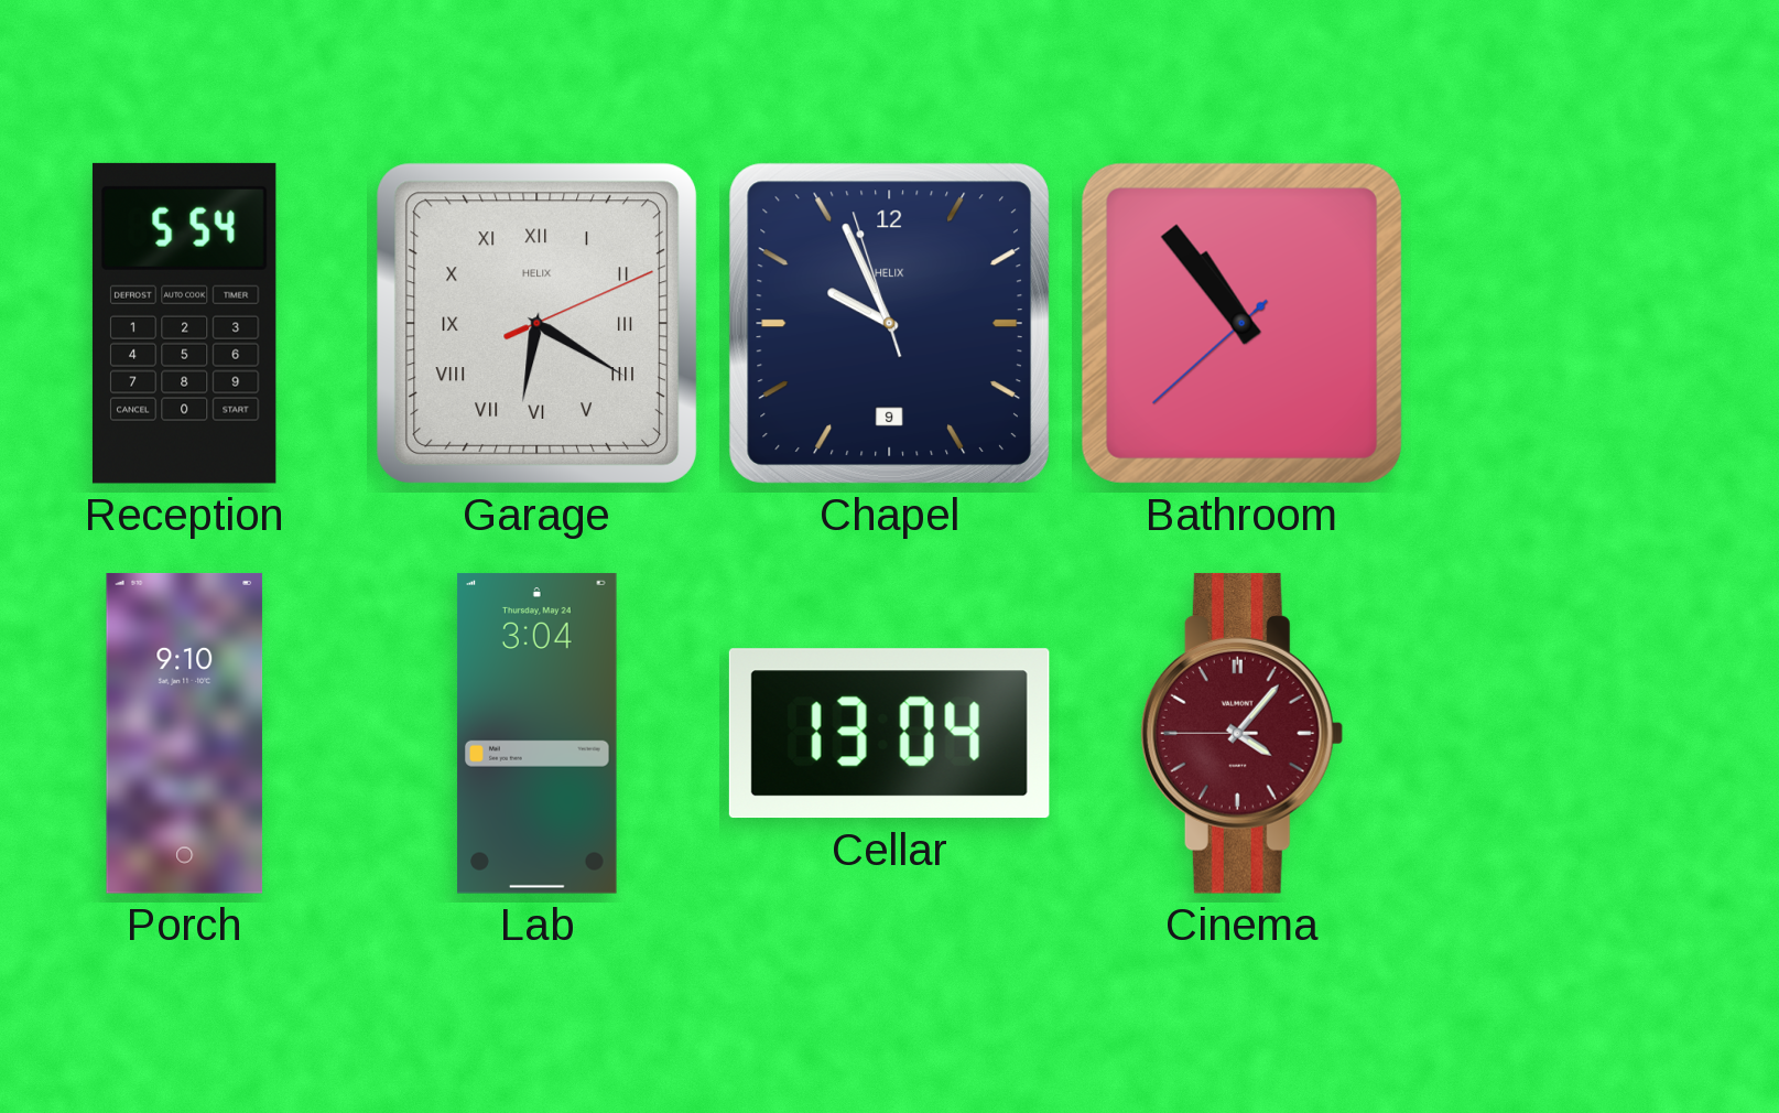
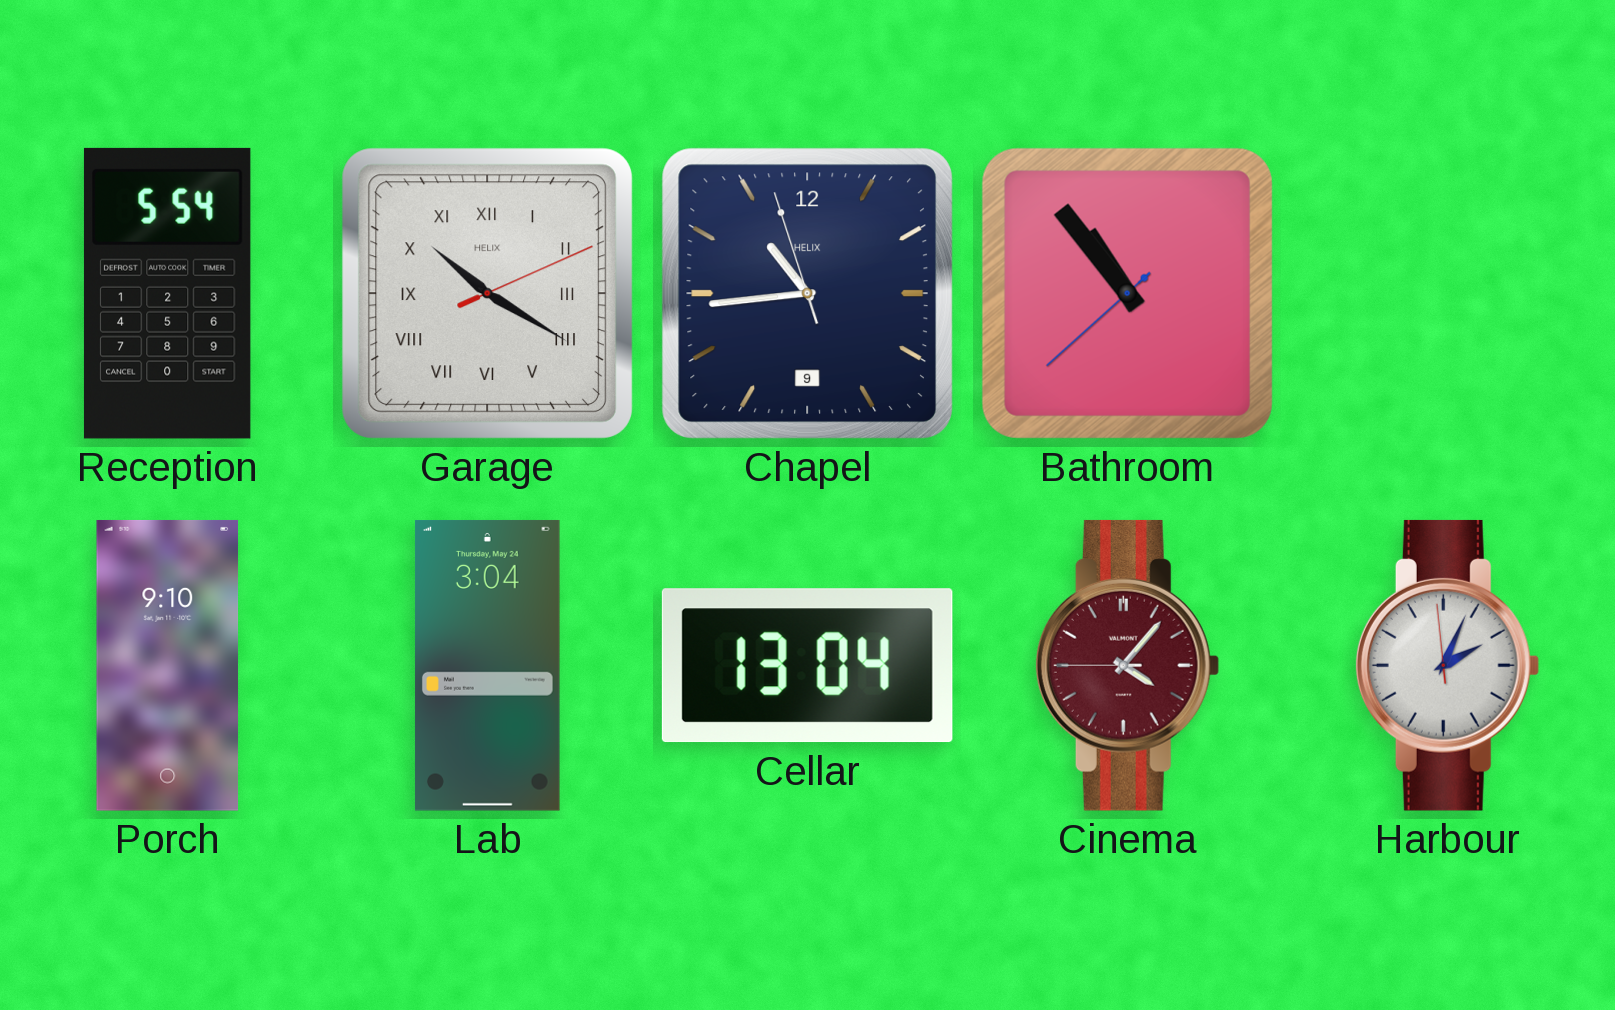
Garage: 6:20 -> 10:20
Chapel: 9:55 -> 10:43
Harbour: none -> 2:03
